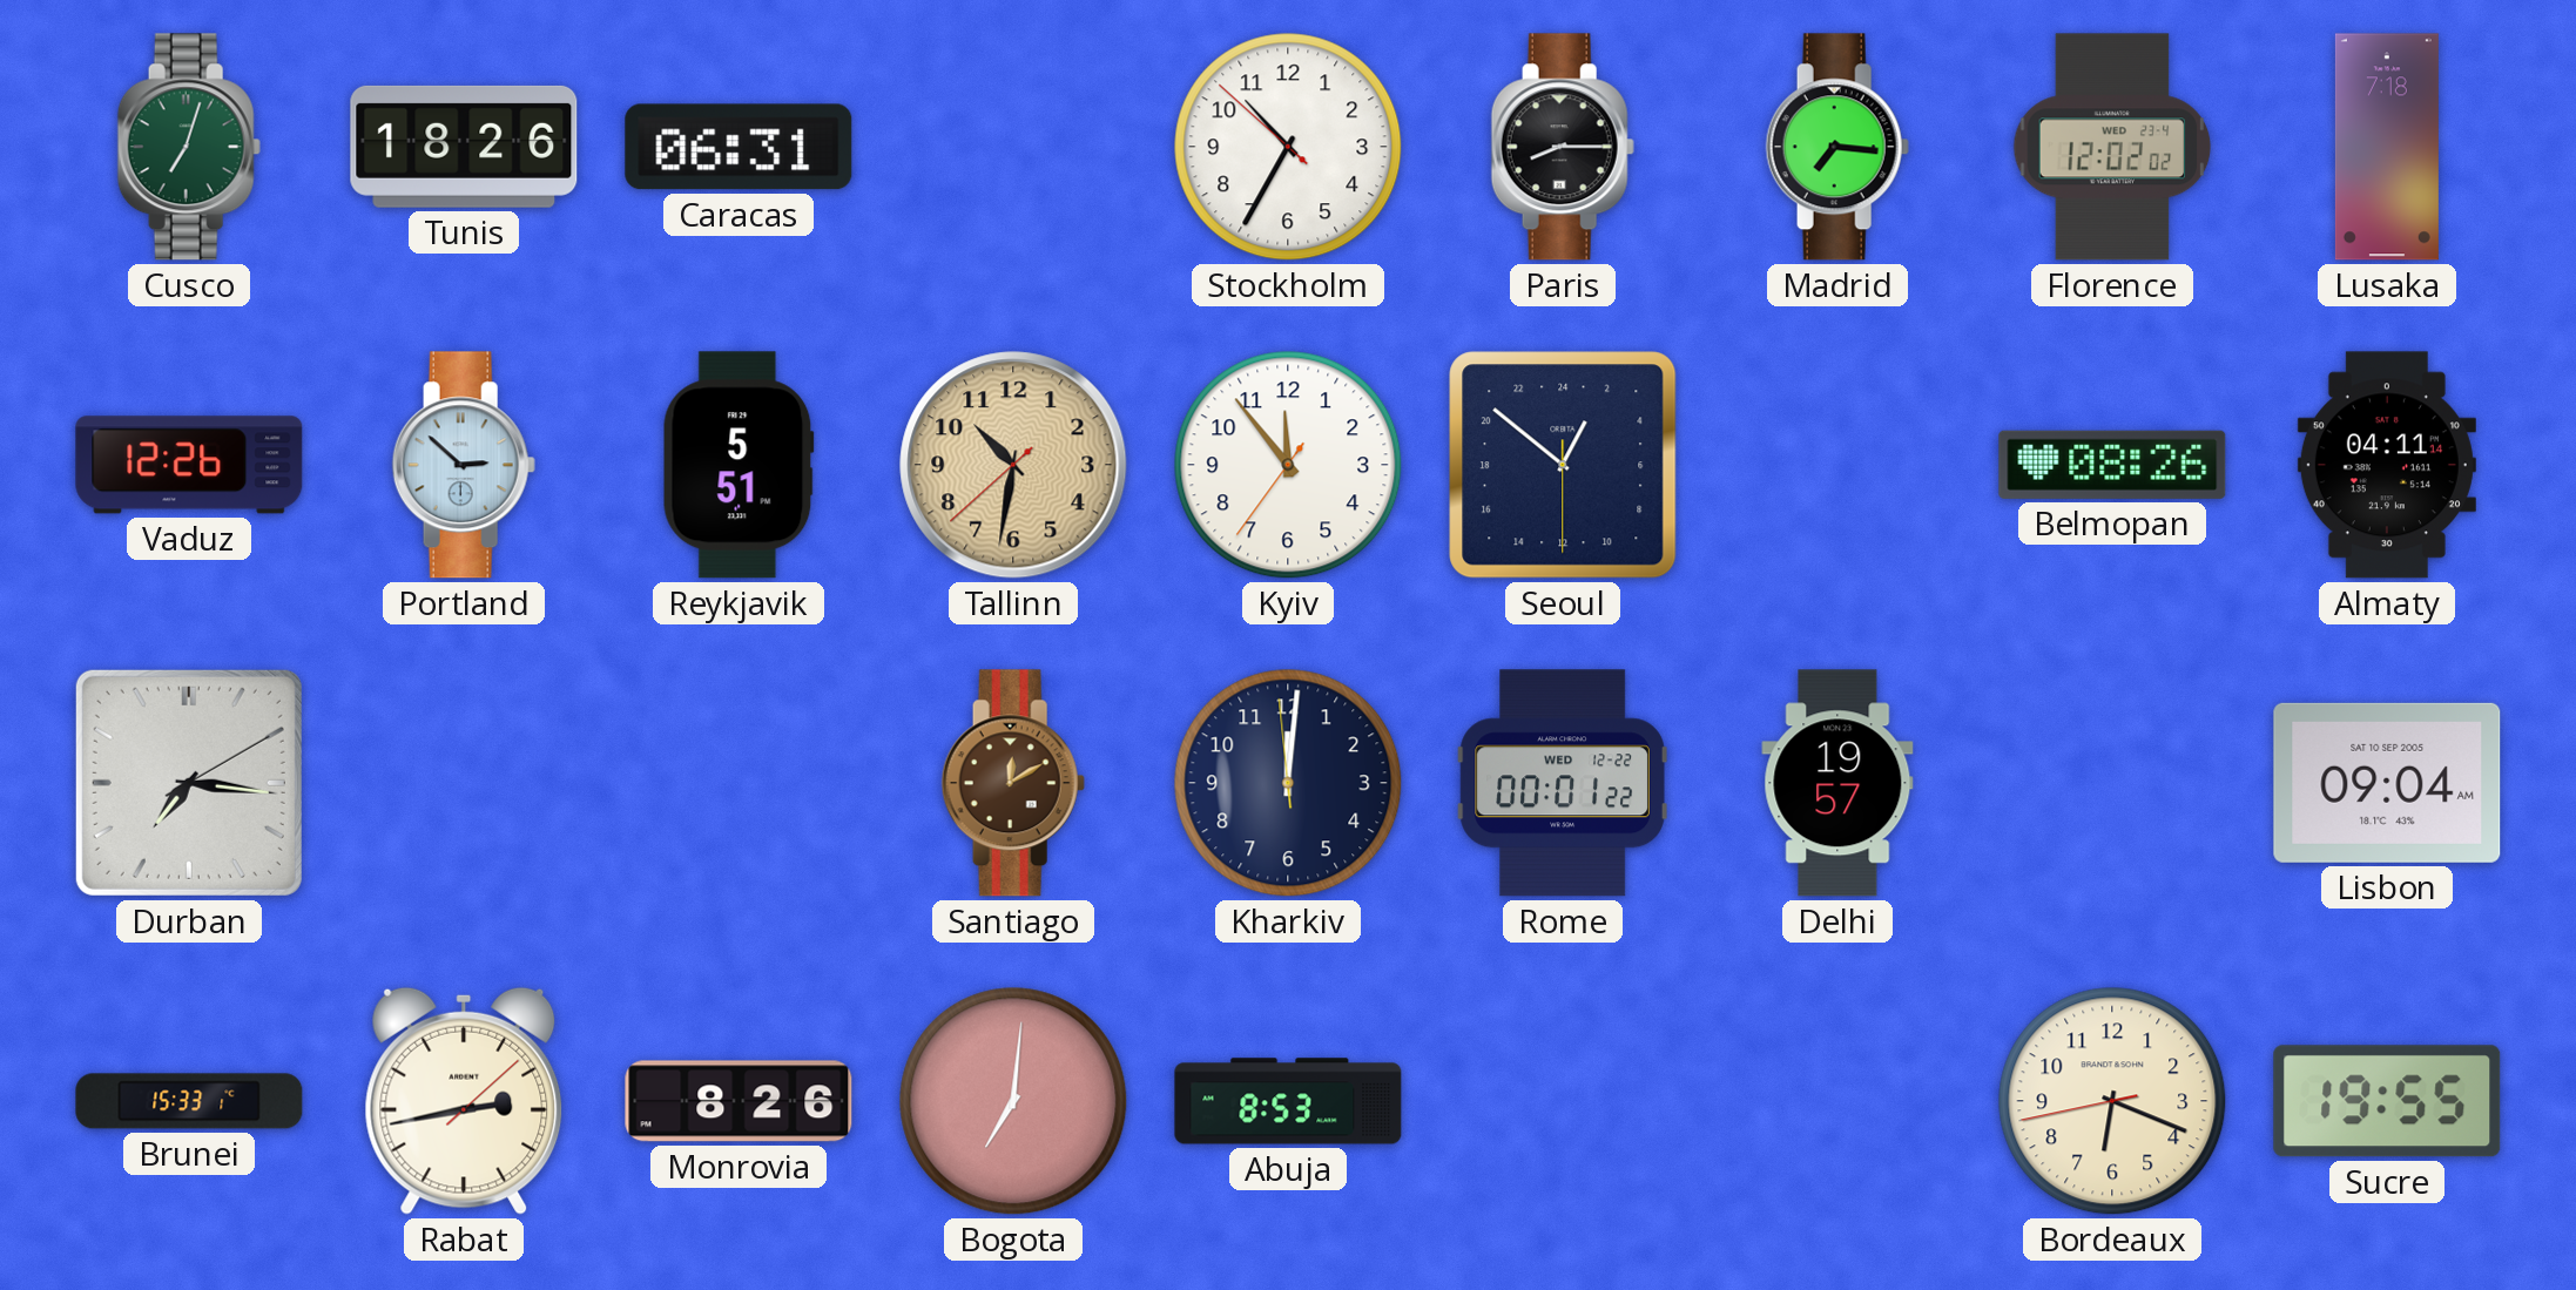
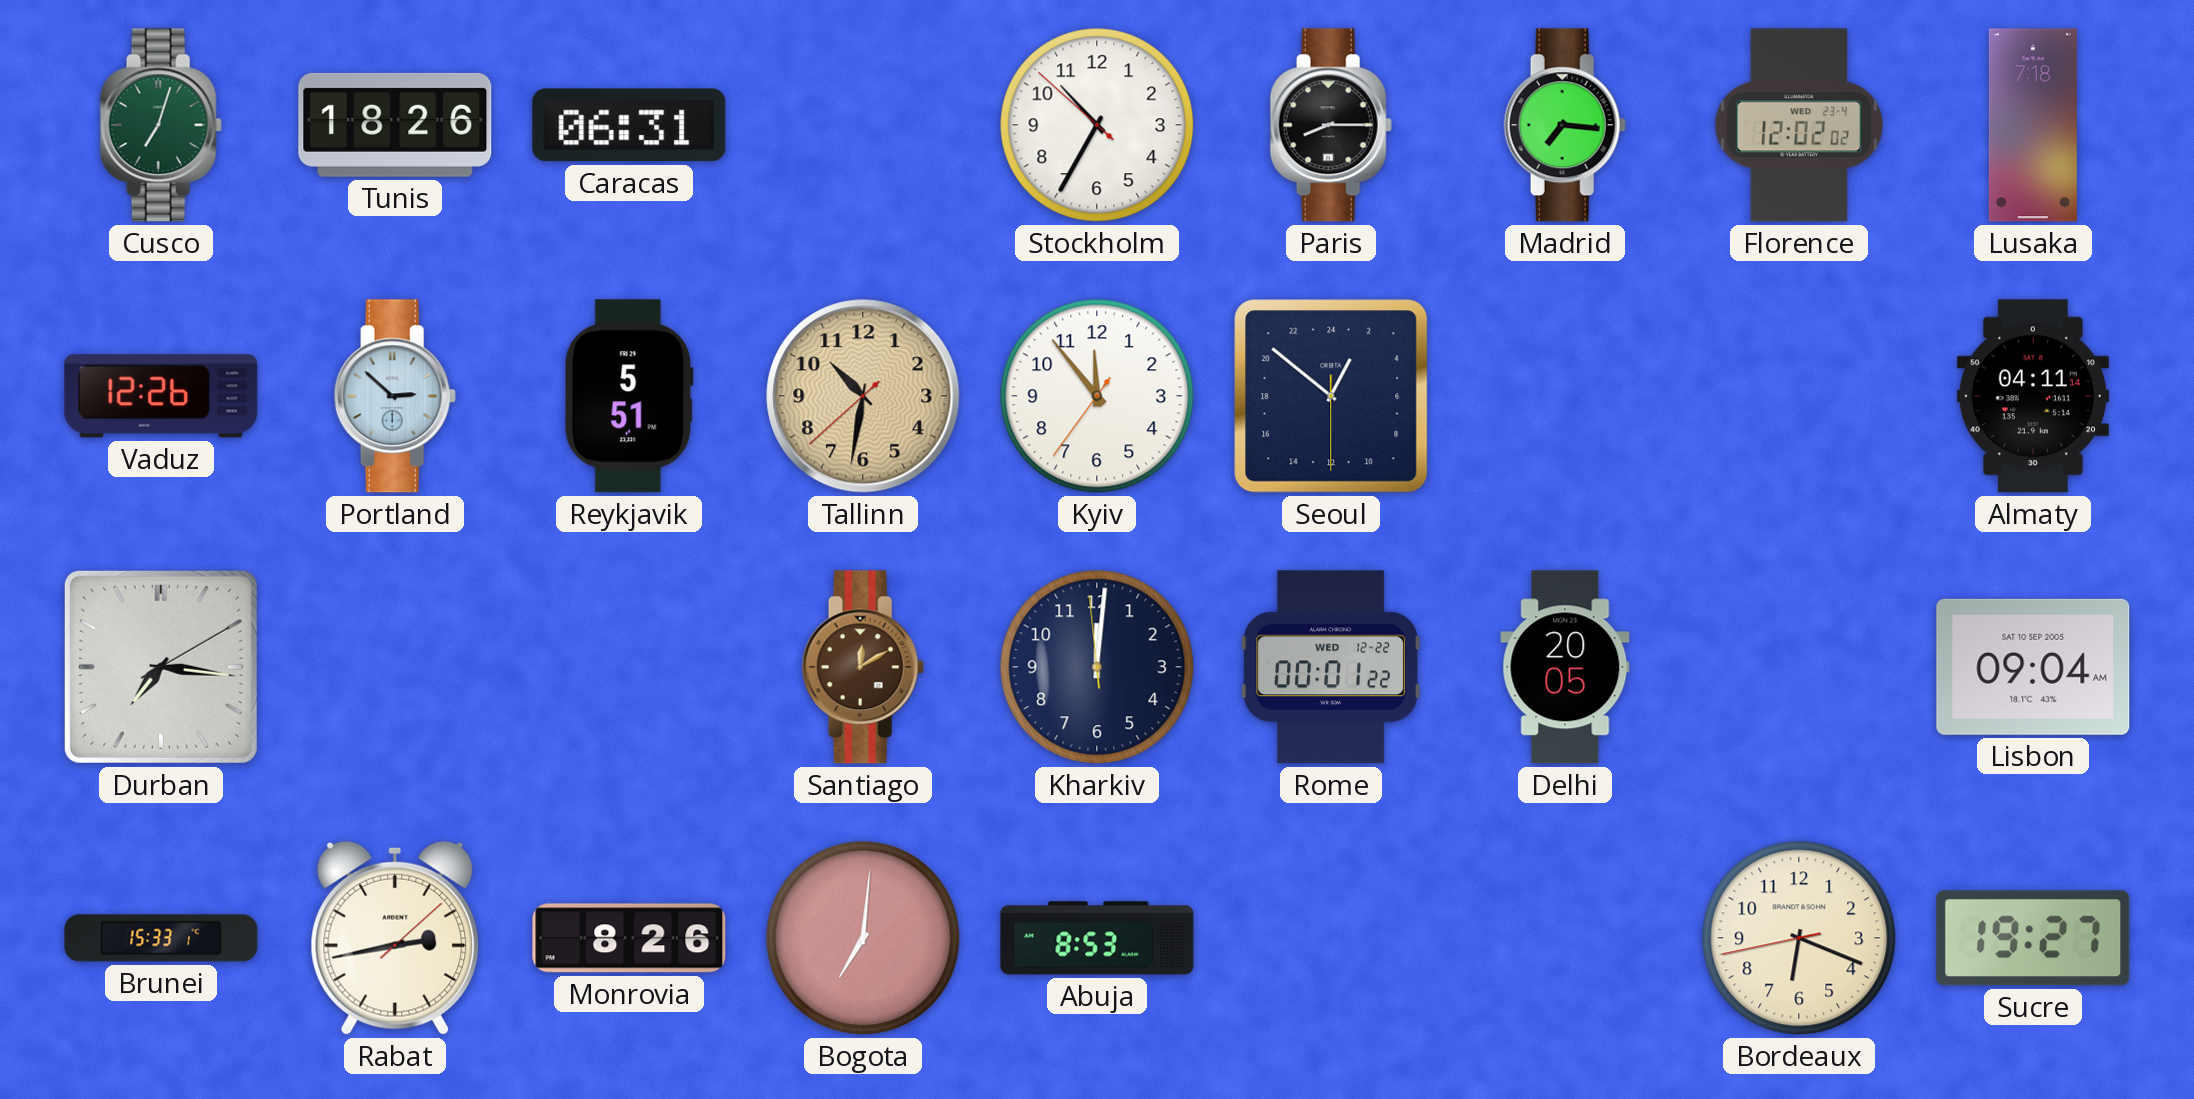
Belmopan: 08:26 -> none
Delhi: 19:57 -> 20:05
Sucre: 19:55 -> 19:27
